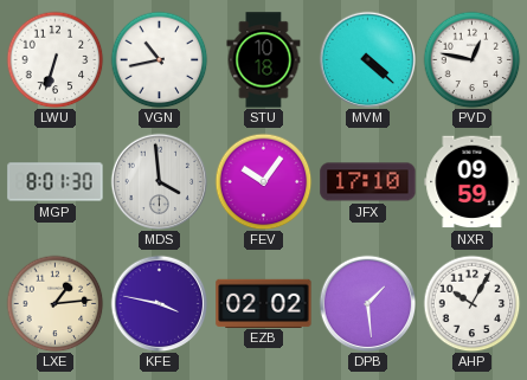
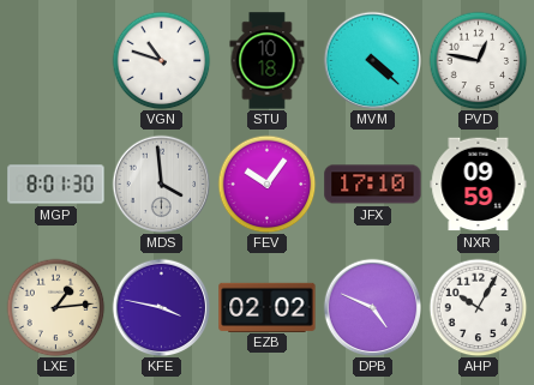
LWU: 6:33 -> none
VGN: 10:43 -> 10:48
DPB: 1:29 -> 4:49
